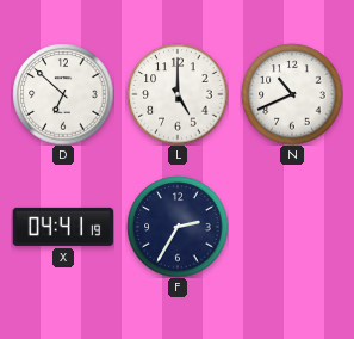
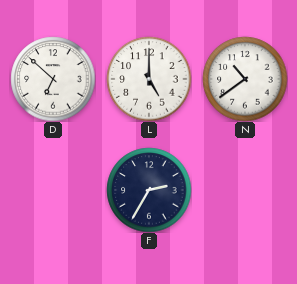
N: 10:41 -> 10:39
X: 04:41 -> none
